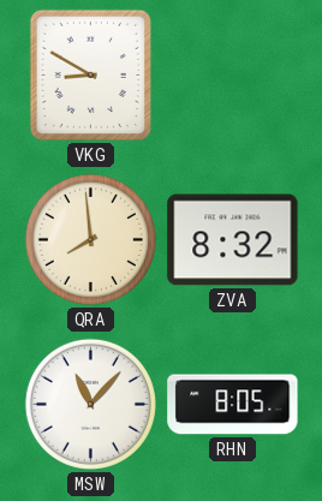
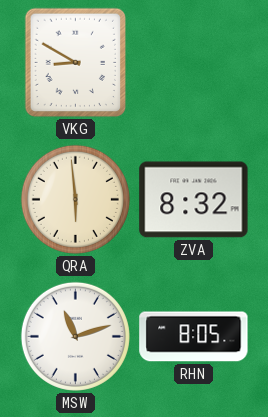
QRA: 7:59 -> 5:59
MSW: 11:07 -> 11:12
